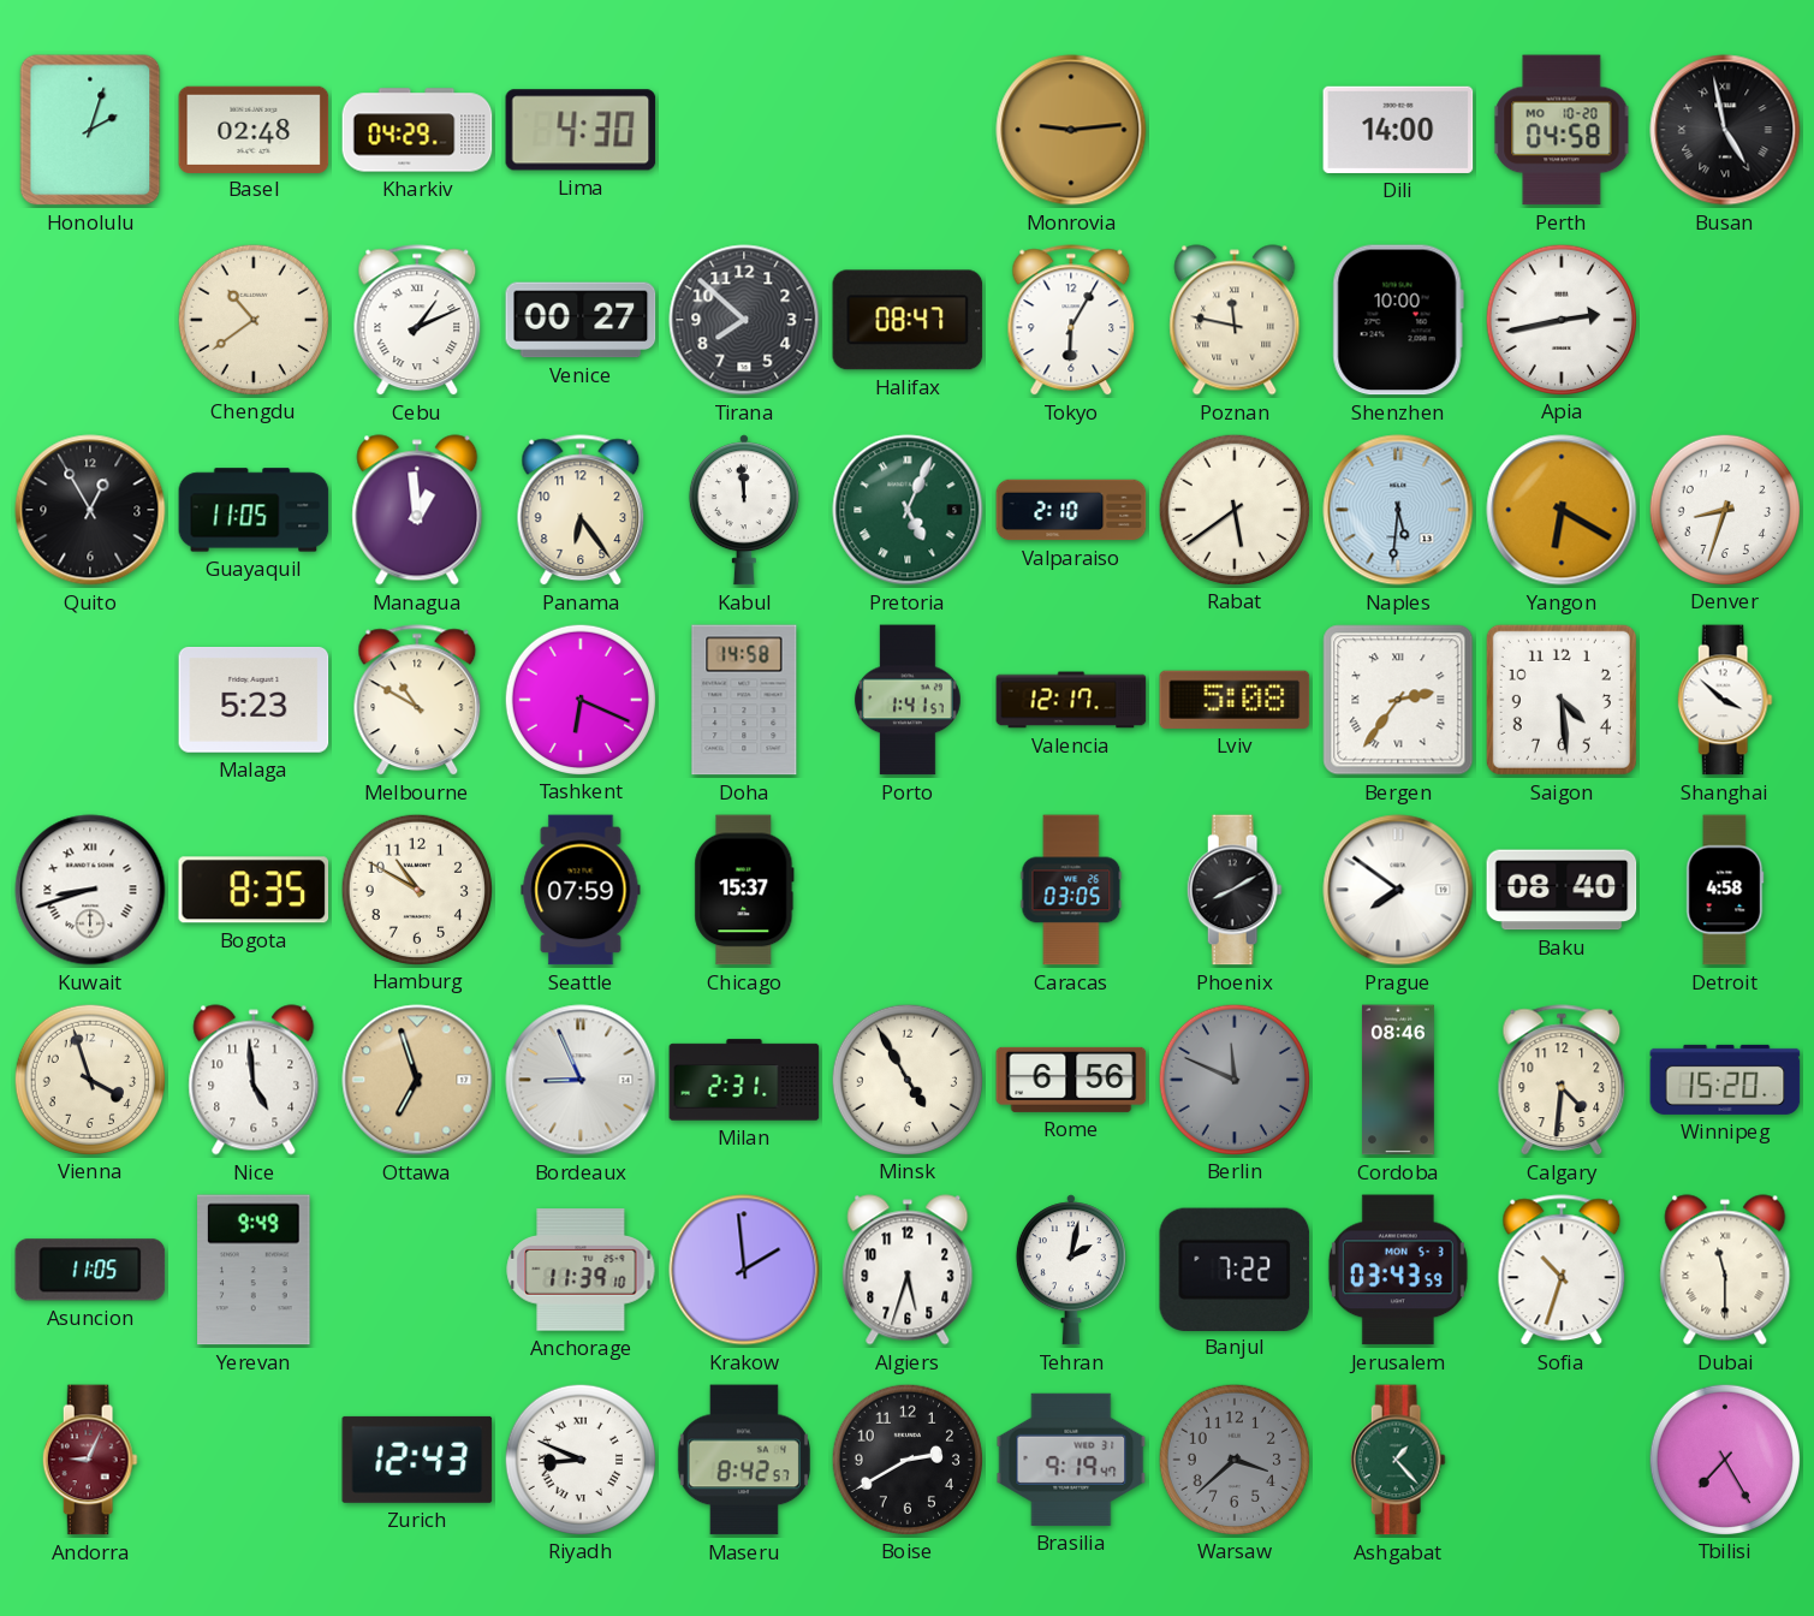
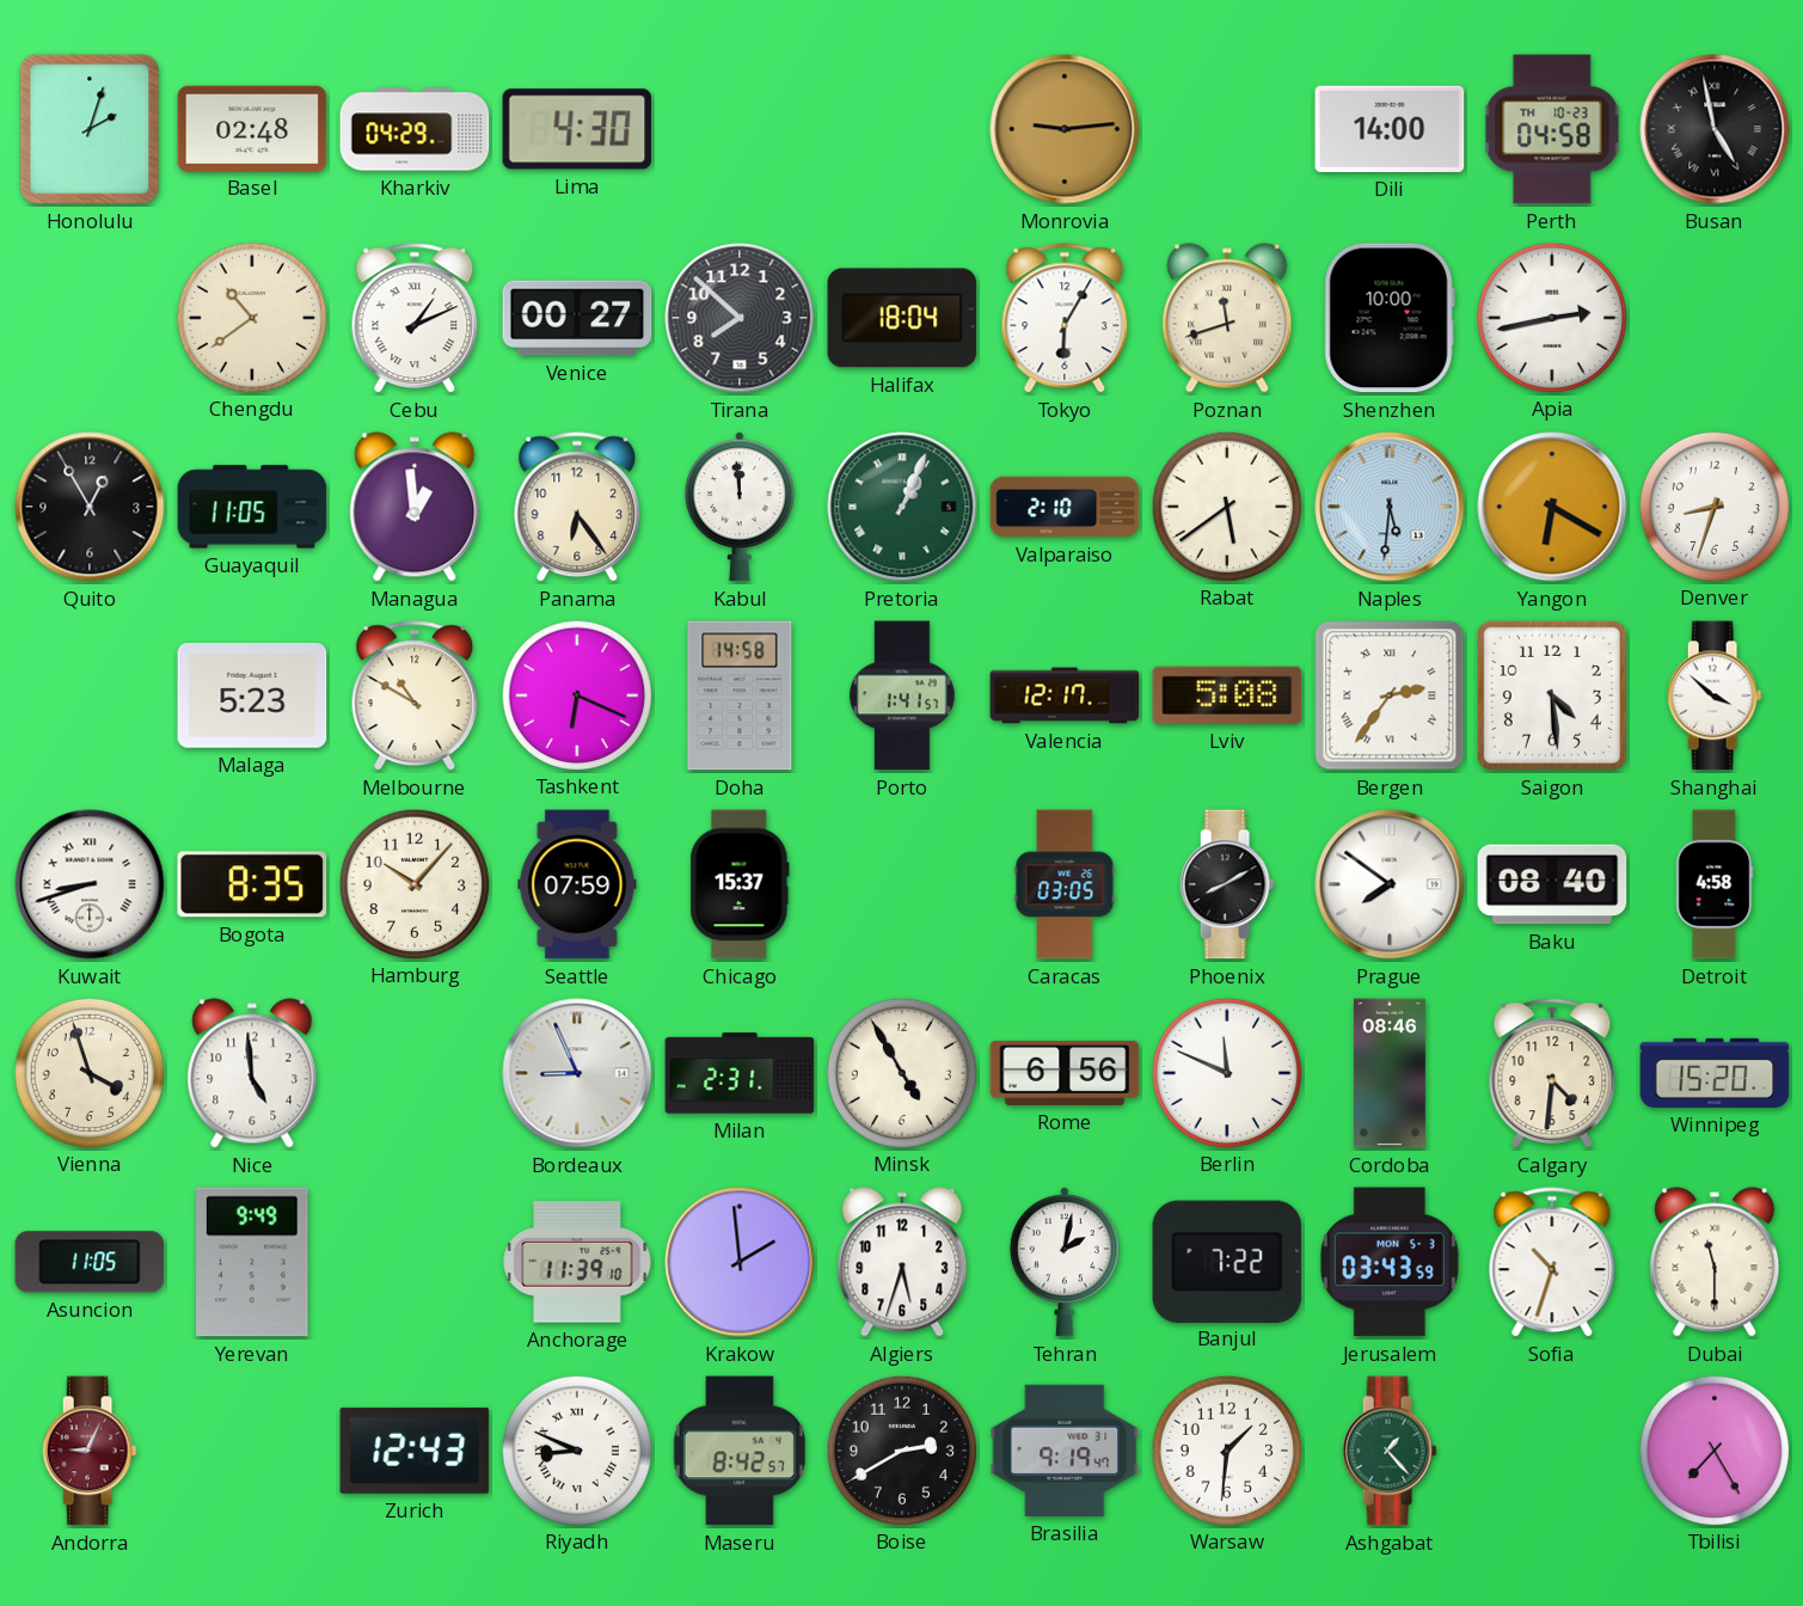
Perth date: MO 10-20 -> TH 10-23
Halifax: 08:47 -> 18:04
Poznan: 11:47 -> 11:42
Pretoria: 5:04 -> 1:04
Hamburg: 10:50 -> 10:07
Ottawa: 6:57 -> none
Berlin dial: grey -> white
Warsaw: 3:38 -> 1:31
Warsaw dial: grey -> white
